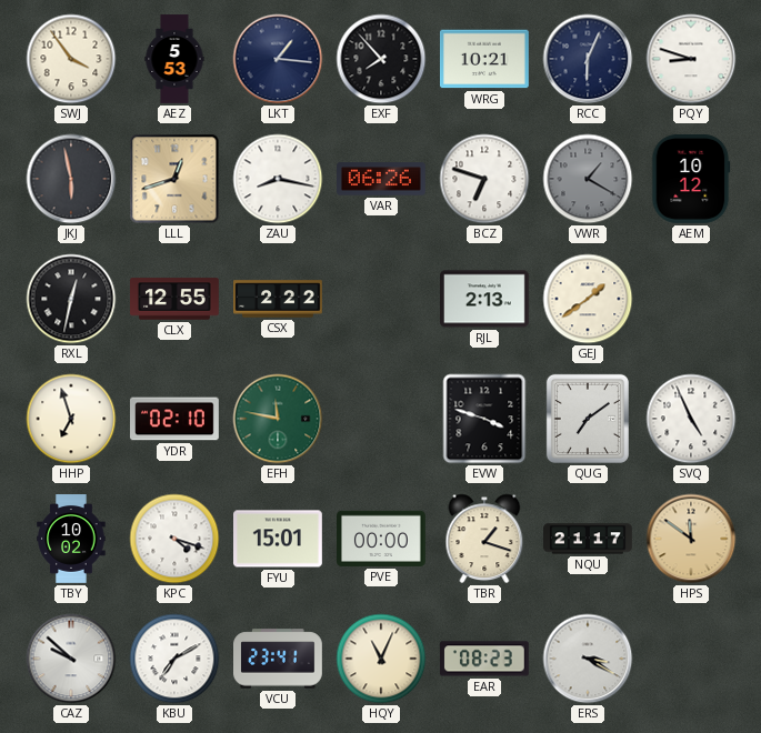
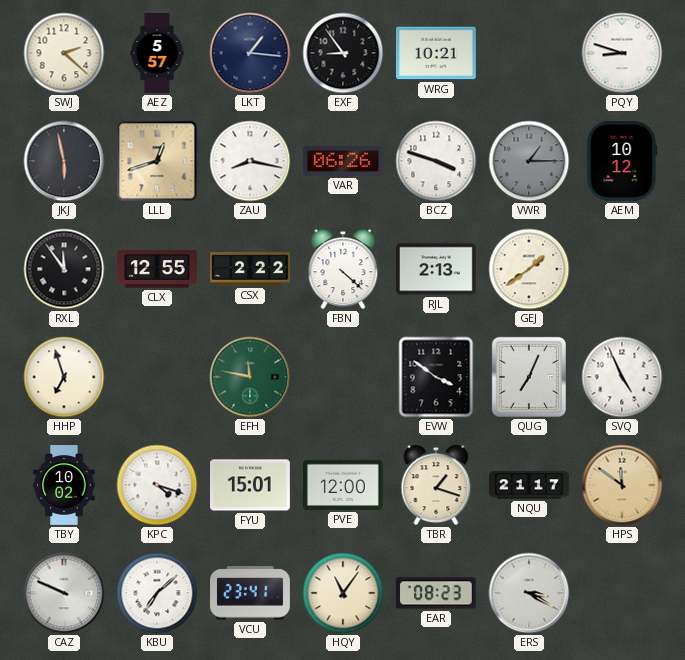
SWJ: 3:54 -> 2:22
AEZ: 5:53 -> 5:57
EXF: 7:53 -> 8:54
RCC: 6:04 -> none
BCZ: 6:48 -> 3:48
VWR: 1:20 -> 1:15
RXL: 12:32 -> 11:54
FBN: none -> 4:22
YDR: 02:10 -> none
EVW: 3:48 -> 3:51
QUG: 7:09 -> 7:04
PVE: 00:00 -> 12:00
CAZ: 9:52 -> 9:49
KBU: 7:10 -> 7:08
HQY: 11:04 -> 11:06
